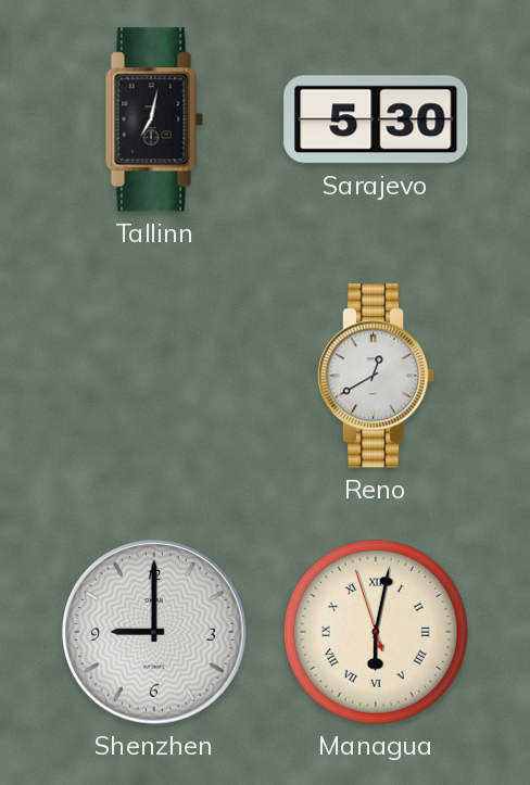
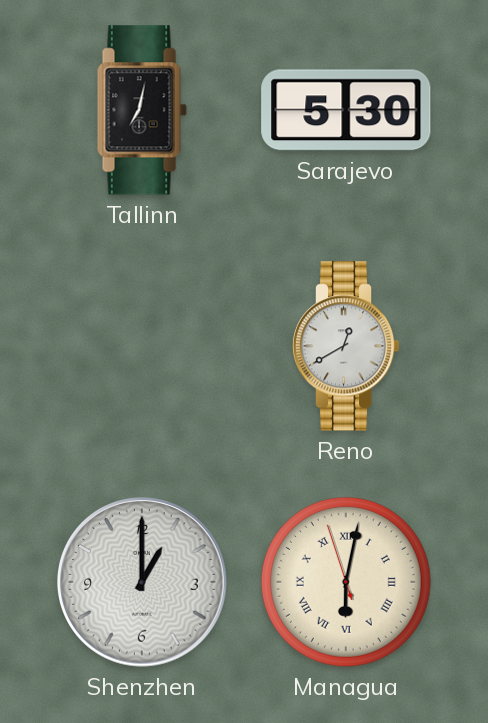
Shenzhen: 9:00 -> 1:00
